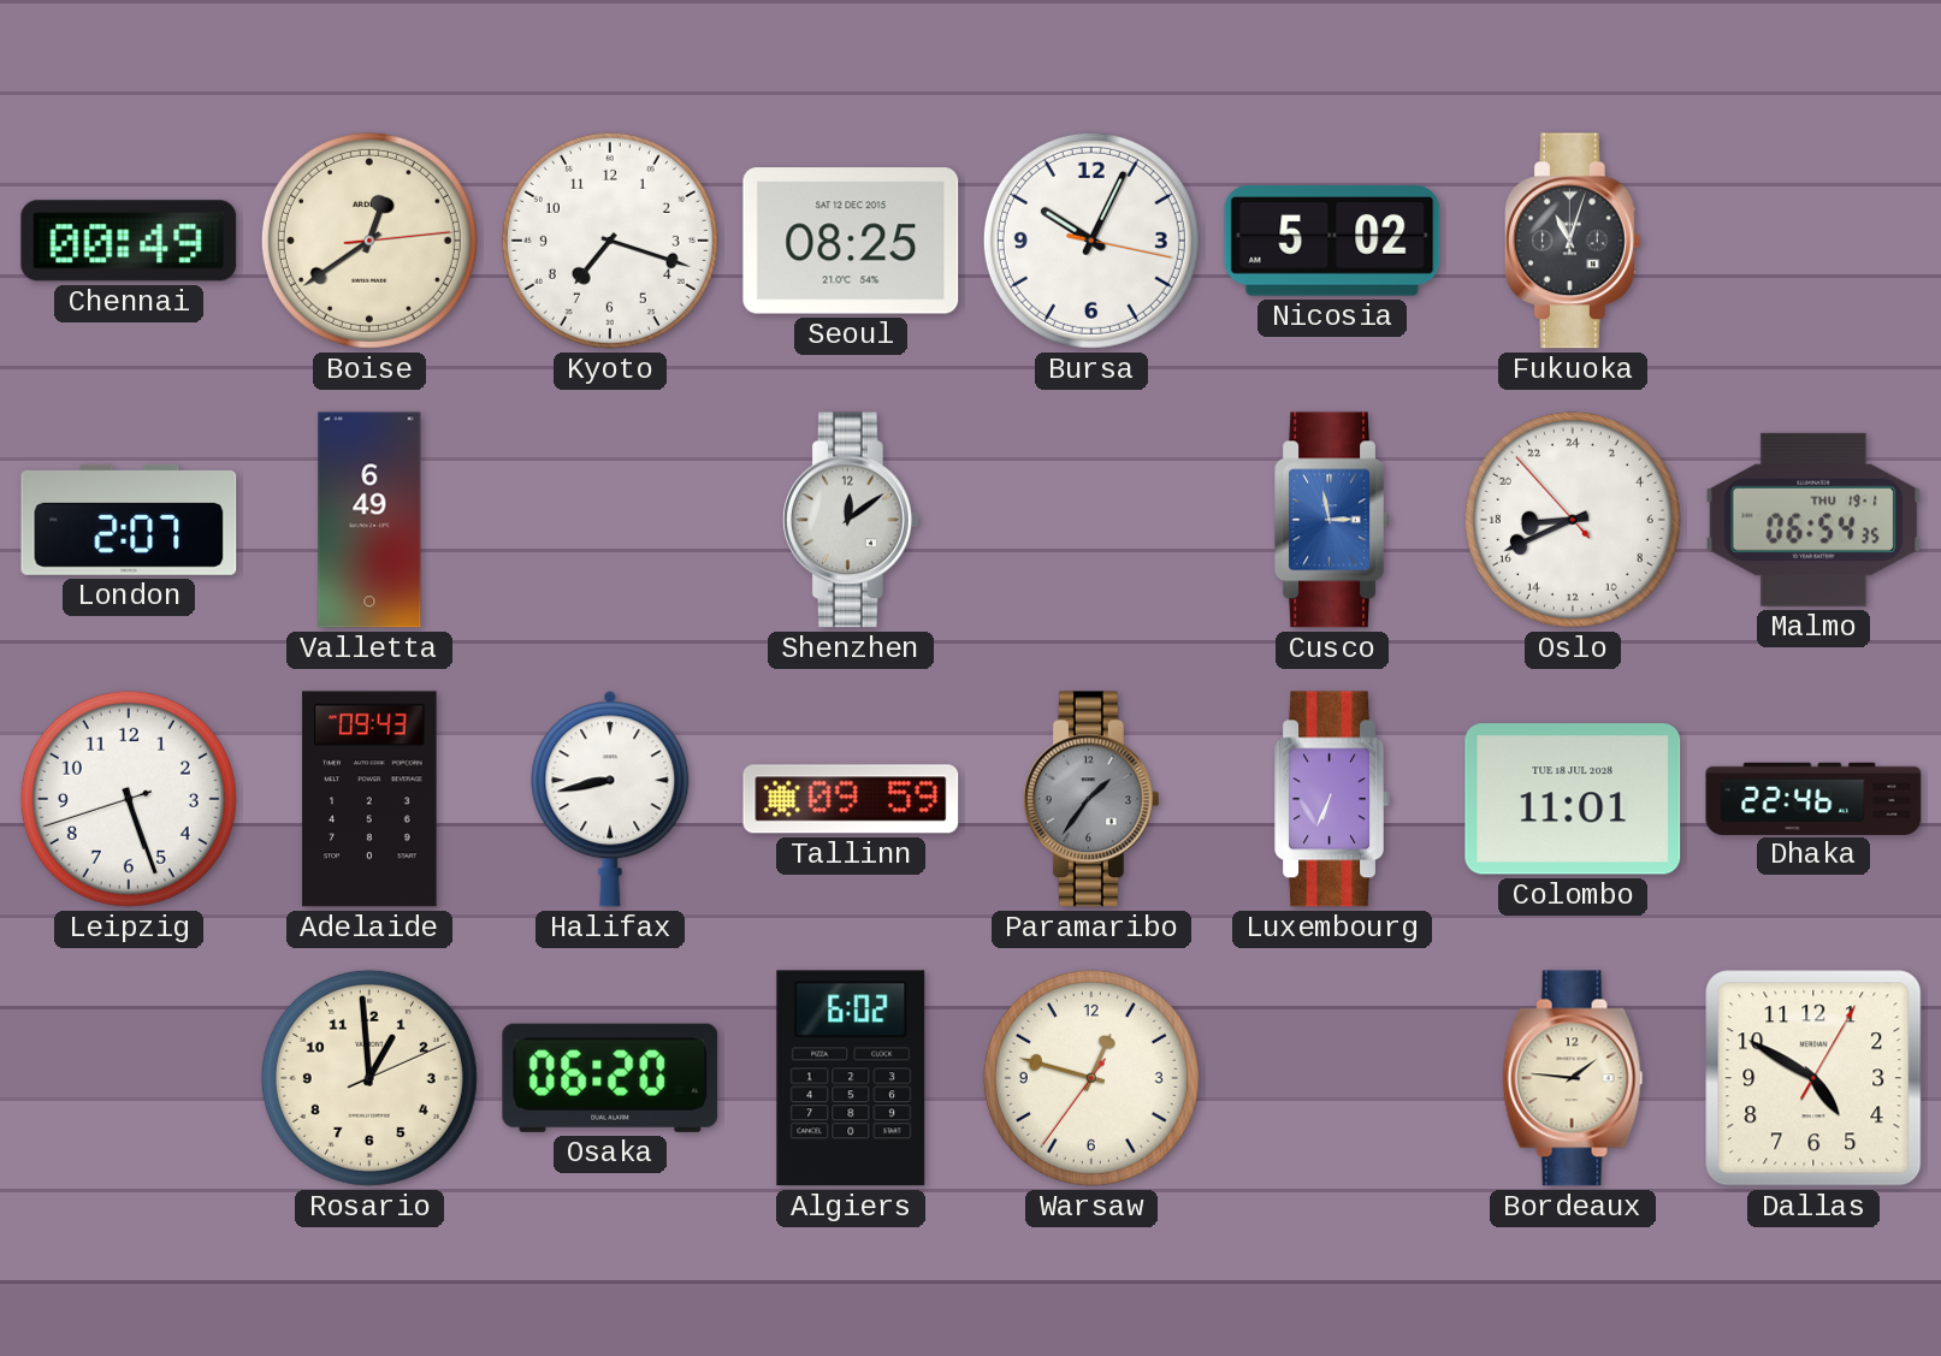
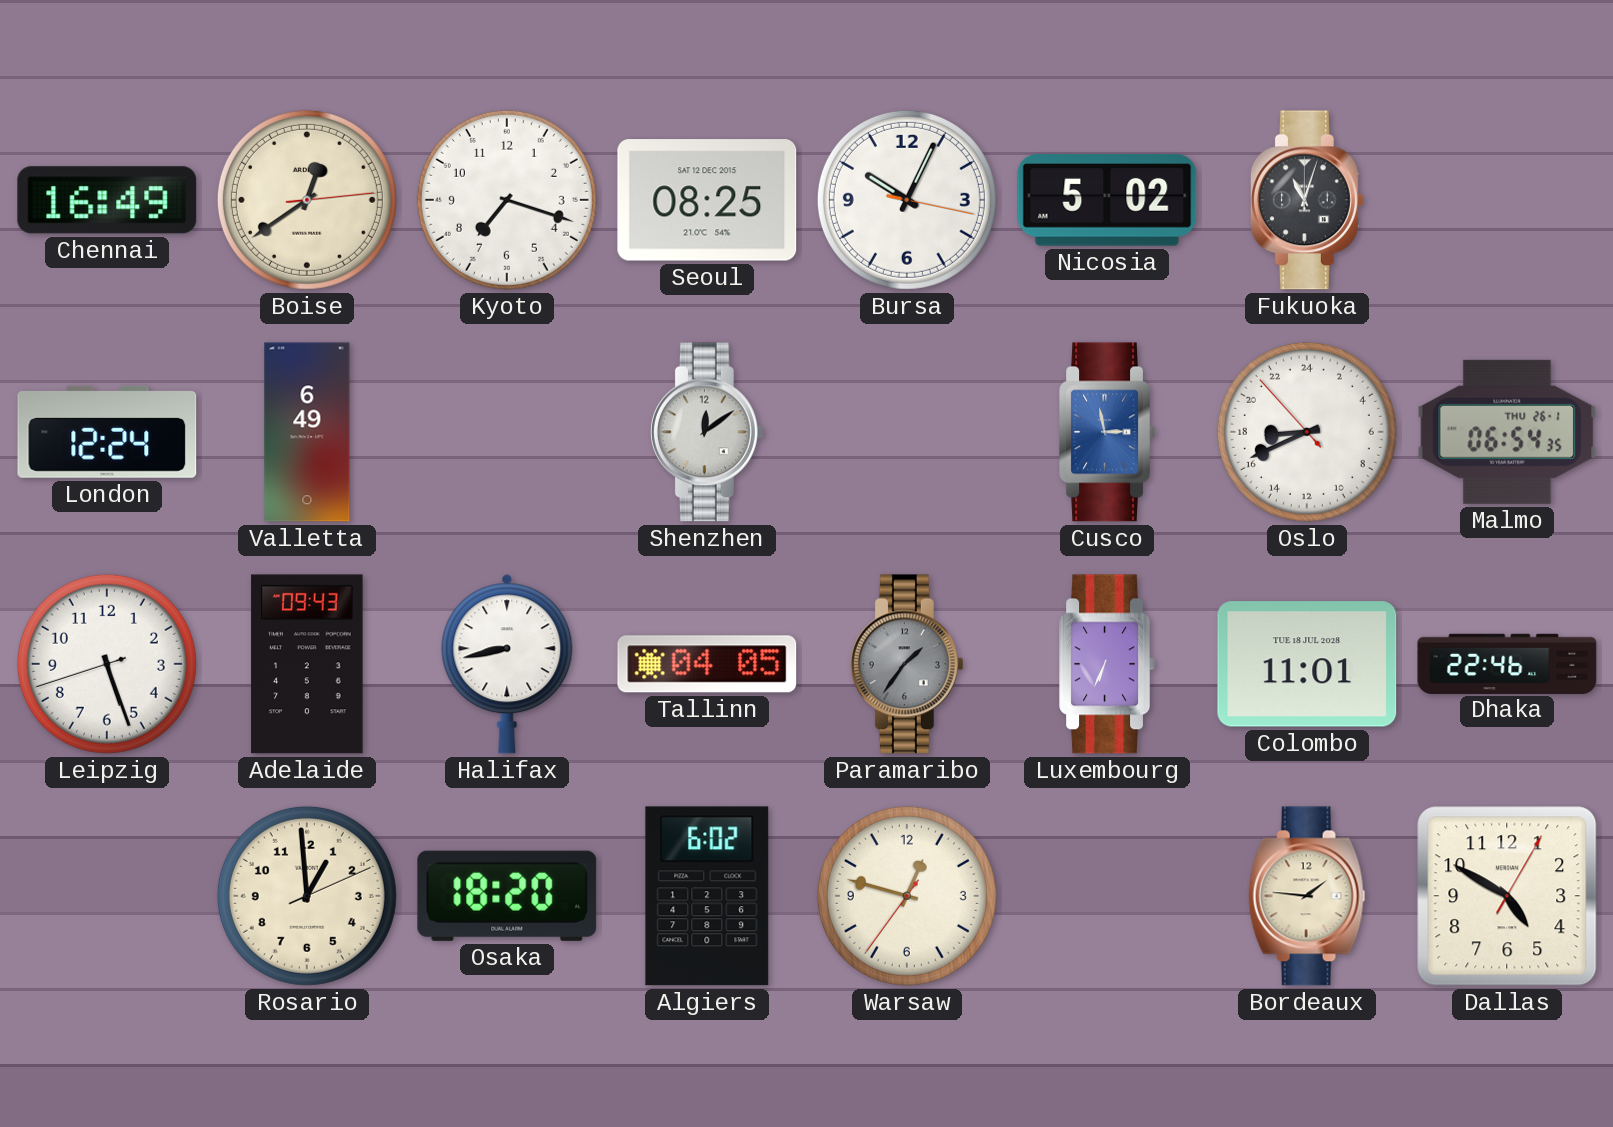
Chennai: 00:49 -> 16:49
London: 2:07 -> 12:24
Malmo date: THU 19-1 -> THU 26-1
Tallinn: 09:59 -> 04:05
Osaka: 06:20 -> 18:20
